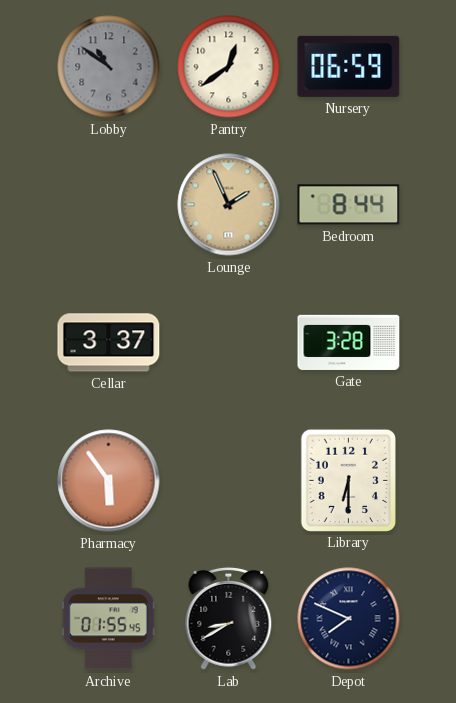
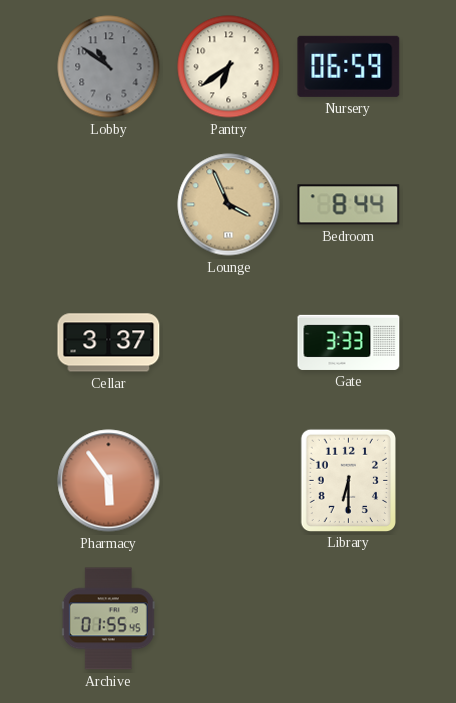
Pantry: 12:39 -> 6:39
Lounge: 1:56 -> 3:56
Gate: 3:28 -> 3:33
Lab: 8:40 -> none
Depot: 7:49 -> none
